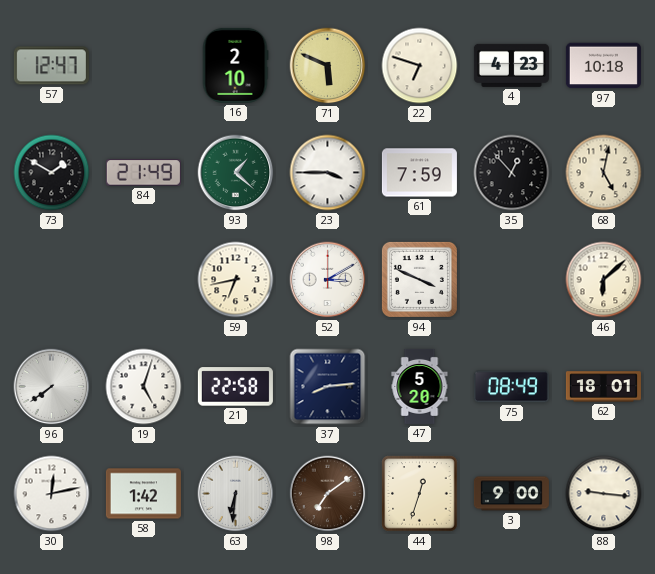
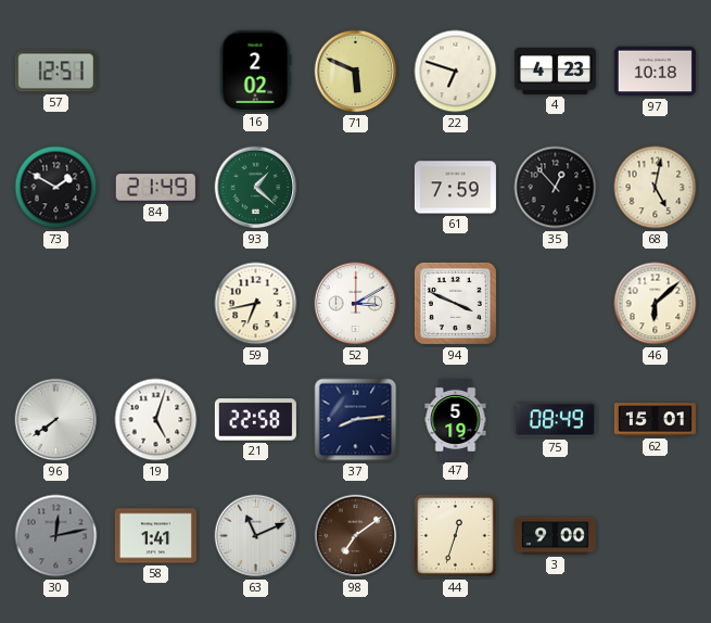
57: 12:47 -> 12:51
16: 2:10 -> 2:02
23: 3:45 -> none
47: 5:20 -> 5:19
62: 18:01 -> 15:01
30 dial: white -> grey
58: 1:42 -> 1:41
63: 6:31 -> 11:11
88: 9:16 -> none
